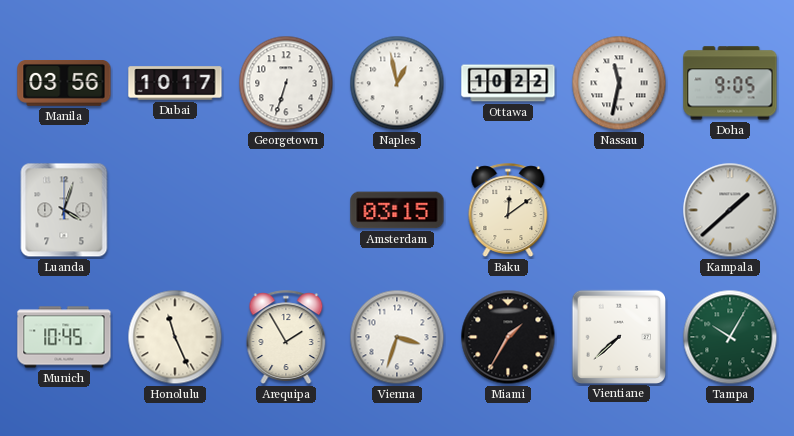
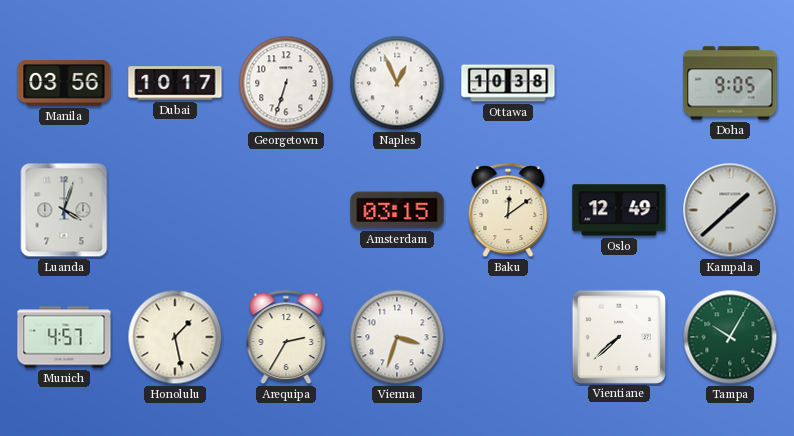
Naples: 12:58 -> 12:56
Ottawa: 10:22 -> 10:38
Nassau: 11:32 -> none
Oslo: none -> 12:49
Munich: 10:45 -> 4:57
Honolulu: 11:26 -> 1:28
Arequipa: 1:55 -> 2:35
Miami: 1:35 -> none
